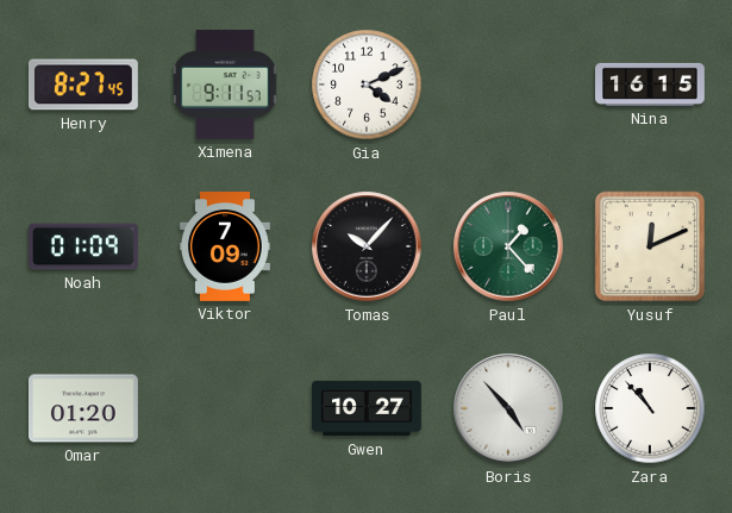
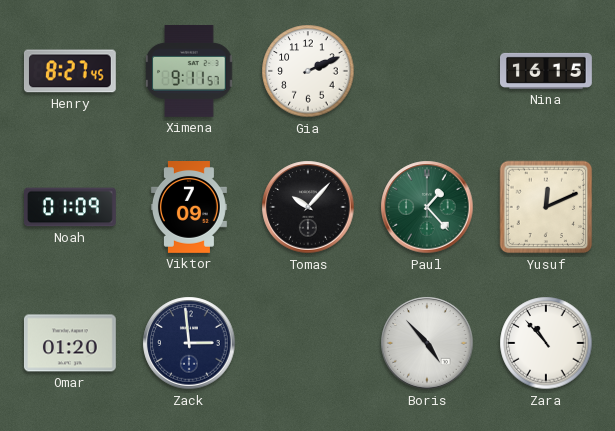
Gia: 4:11 -> 2:11
Zack: none -> 2:59
Gwen: 10:27 -> none
